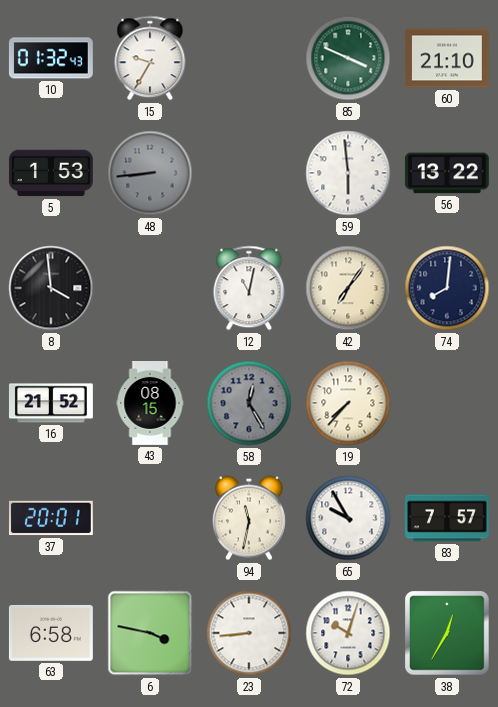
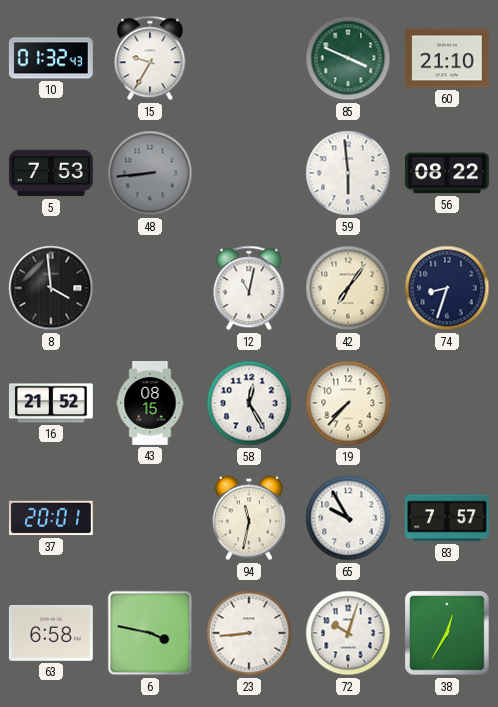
5: 1:53 -> 7:53
56: 13:22 -> 08:22
74: 8:01 -> 8:33
58 dial: grey -> white
